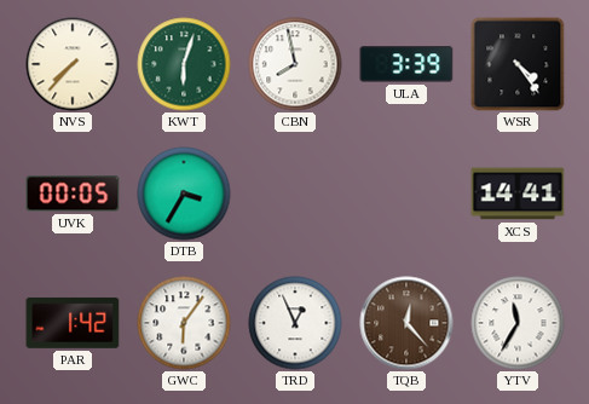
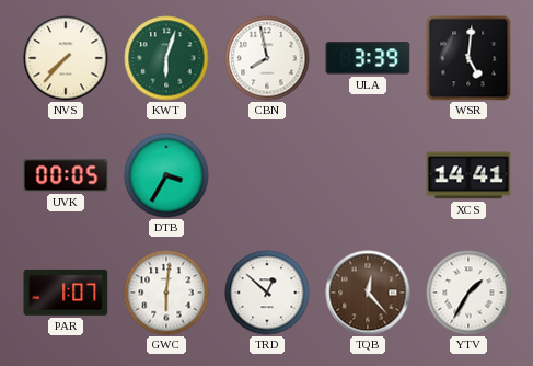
WSR: 4:24 -> 5:01
PAR: 1:42 -> 1:07
GWC: 6:06 -> 6:01
TRD: 12:56 -> 12:52
YTV: 11:35 -> 1:35
